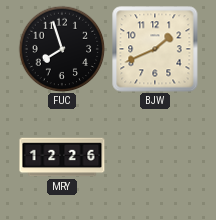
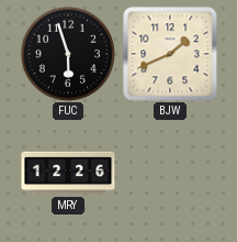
FUC: 7:57 -> 5:57
